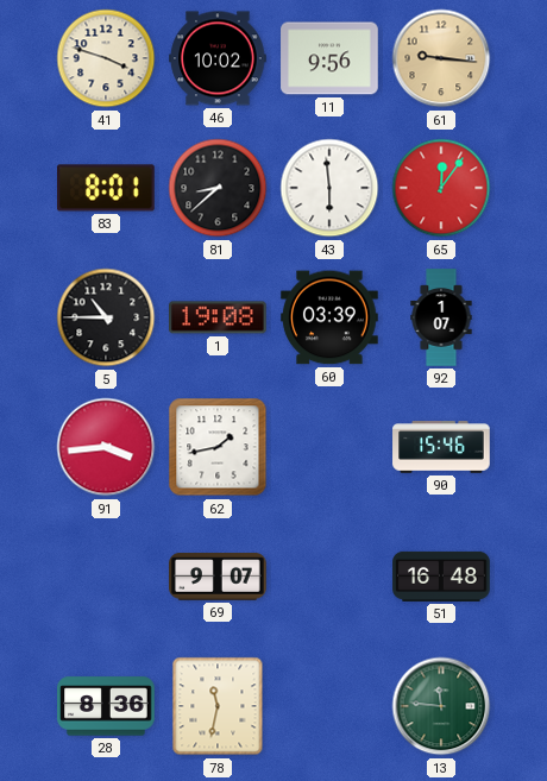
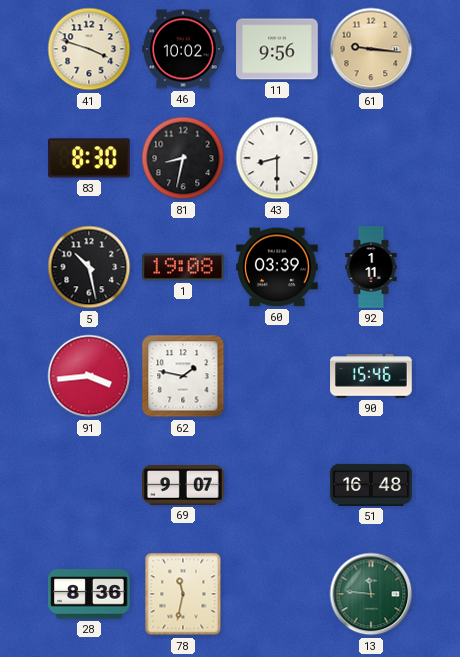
83: 8:01 -> 8:30
81: 8:38 -> 8:32
43: 5:59 -> 8:30
65: 12:06 -> none
5: 10:45 -> 10:28
92: 1:07 -> 1:11
62: 1:43 -> 1:47
